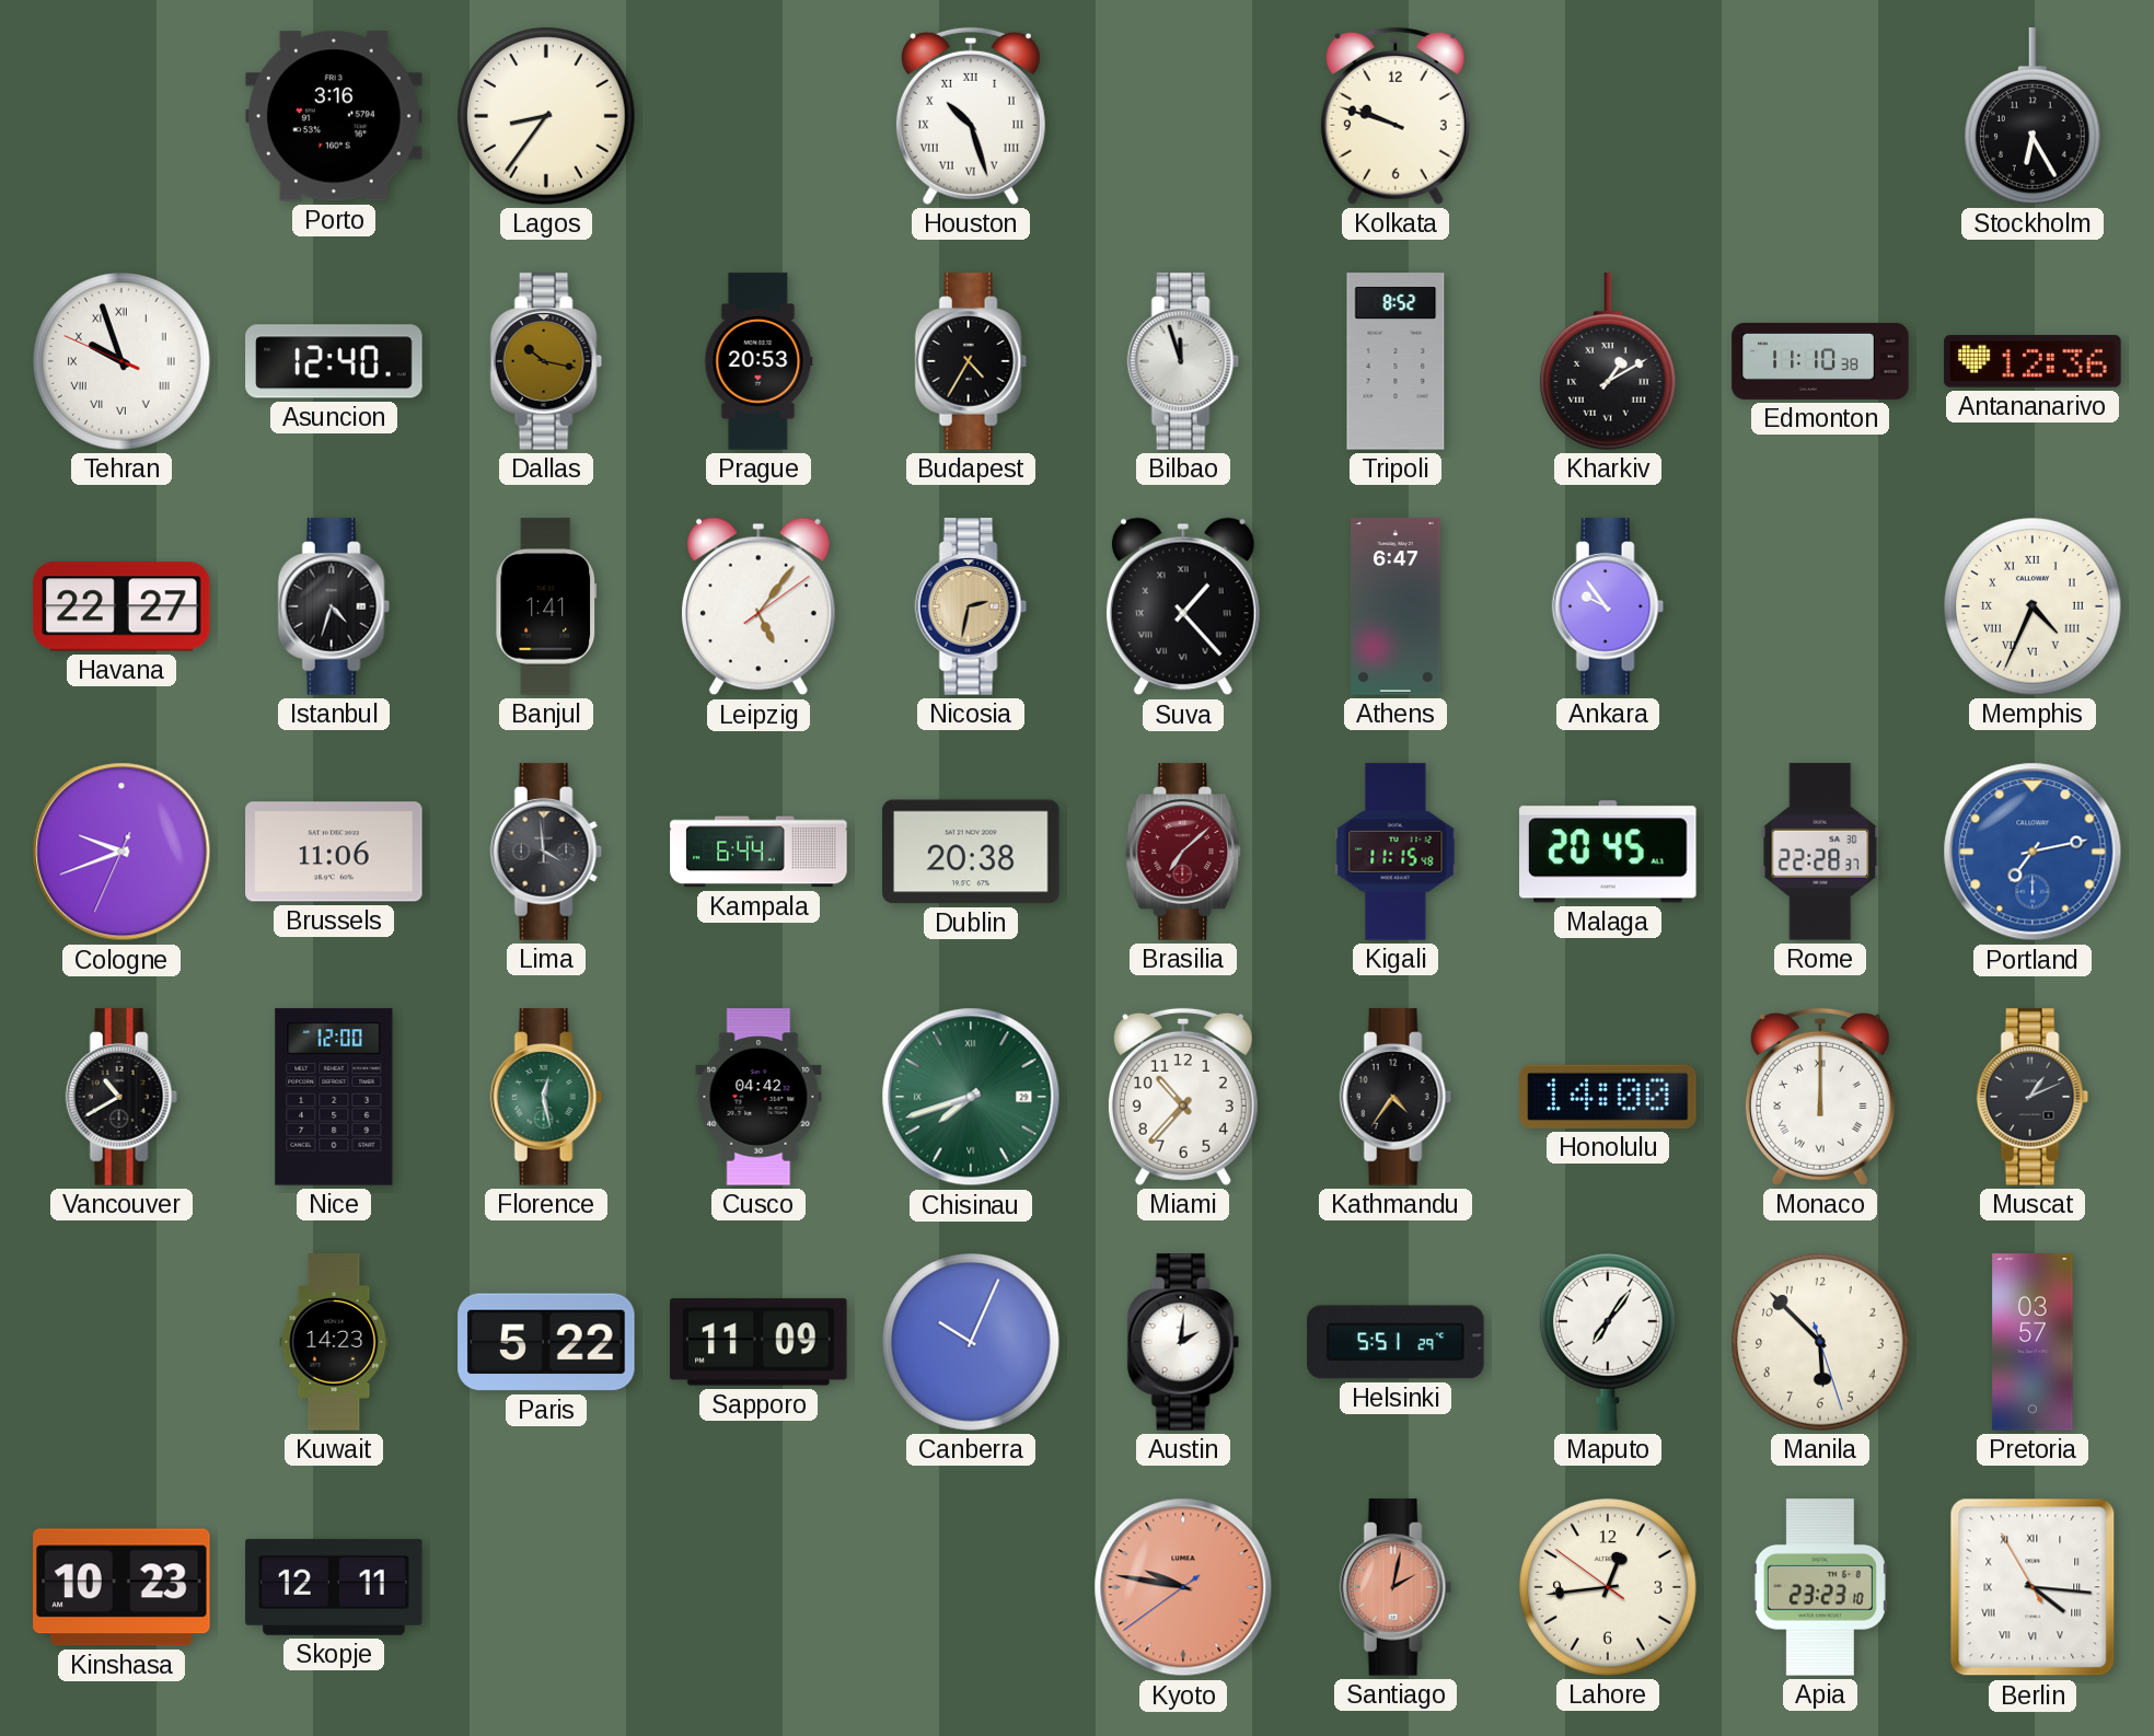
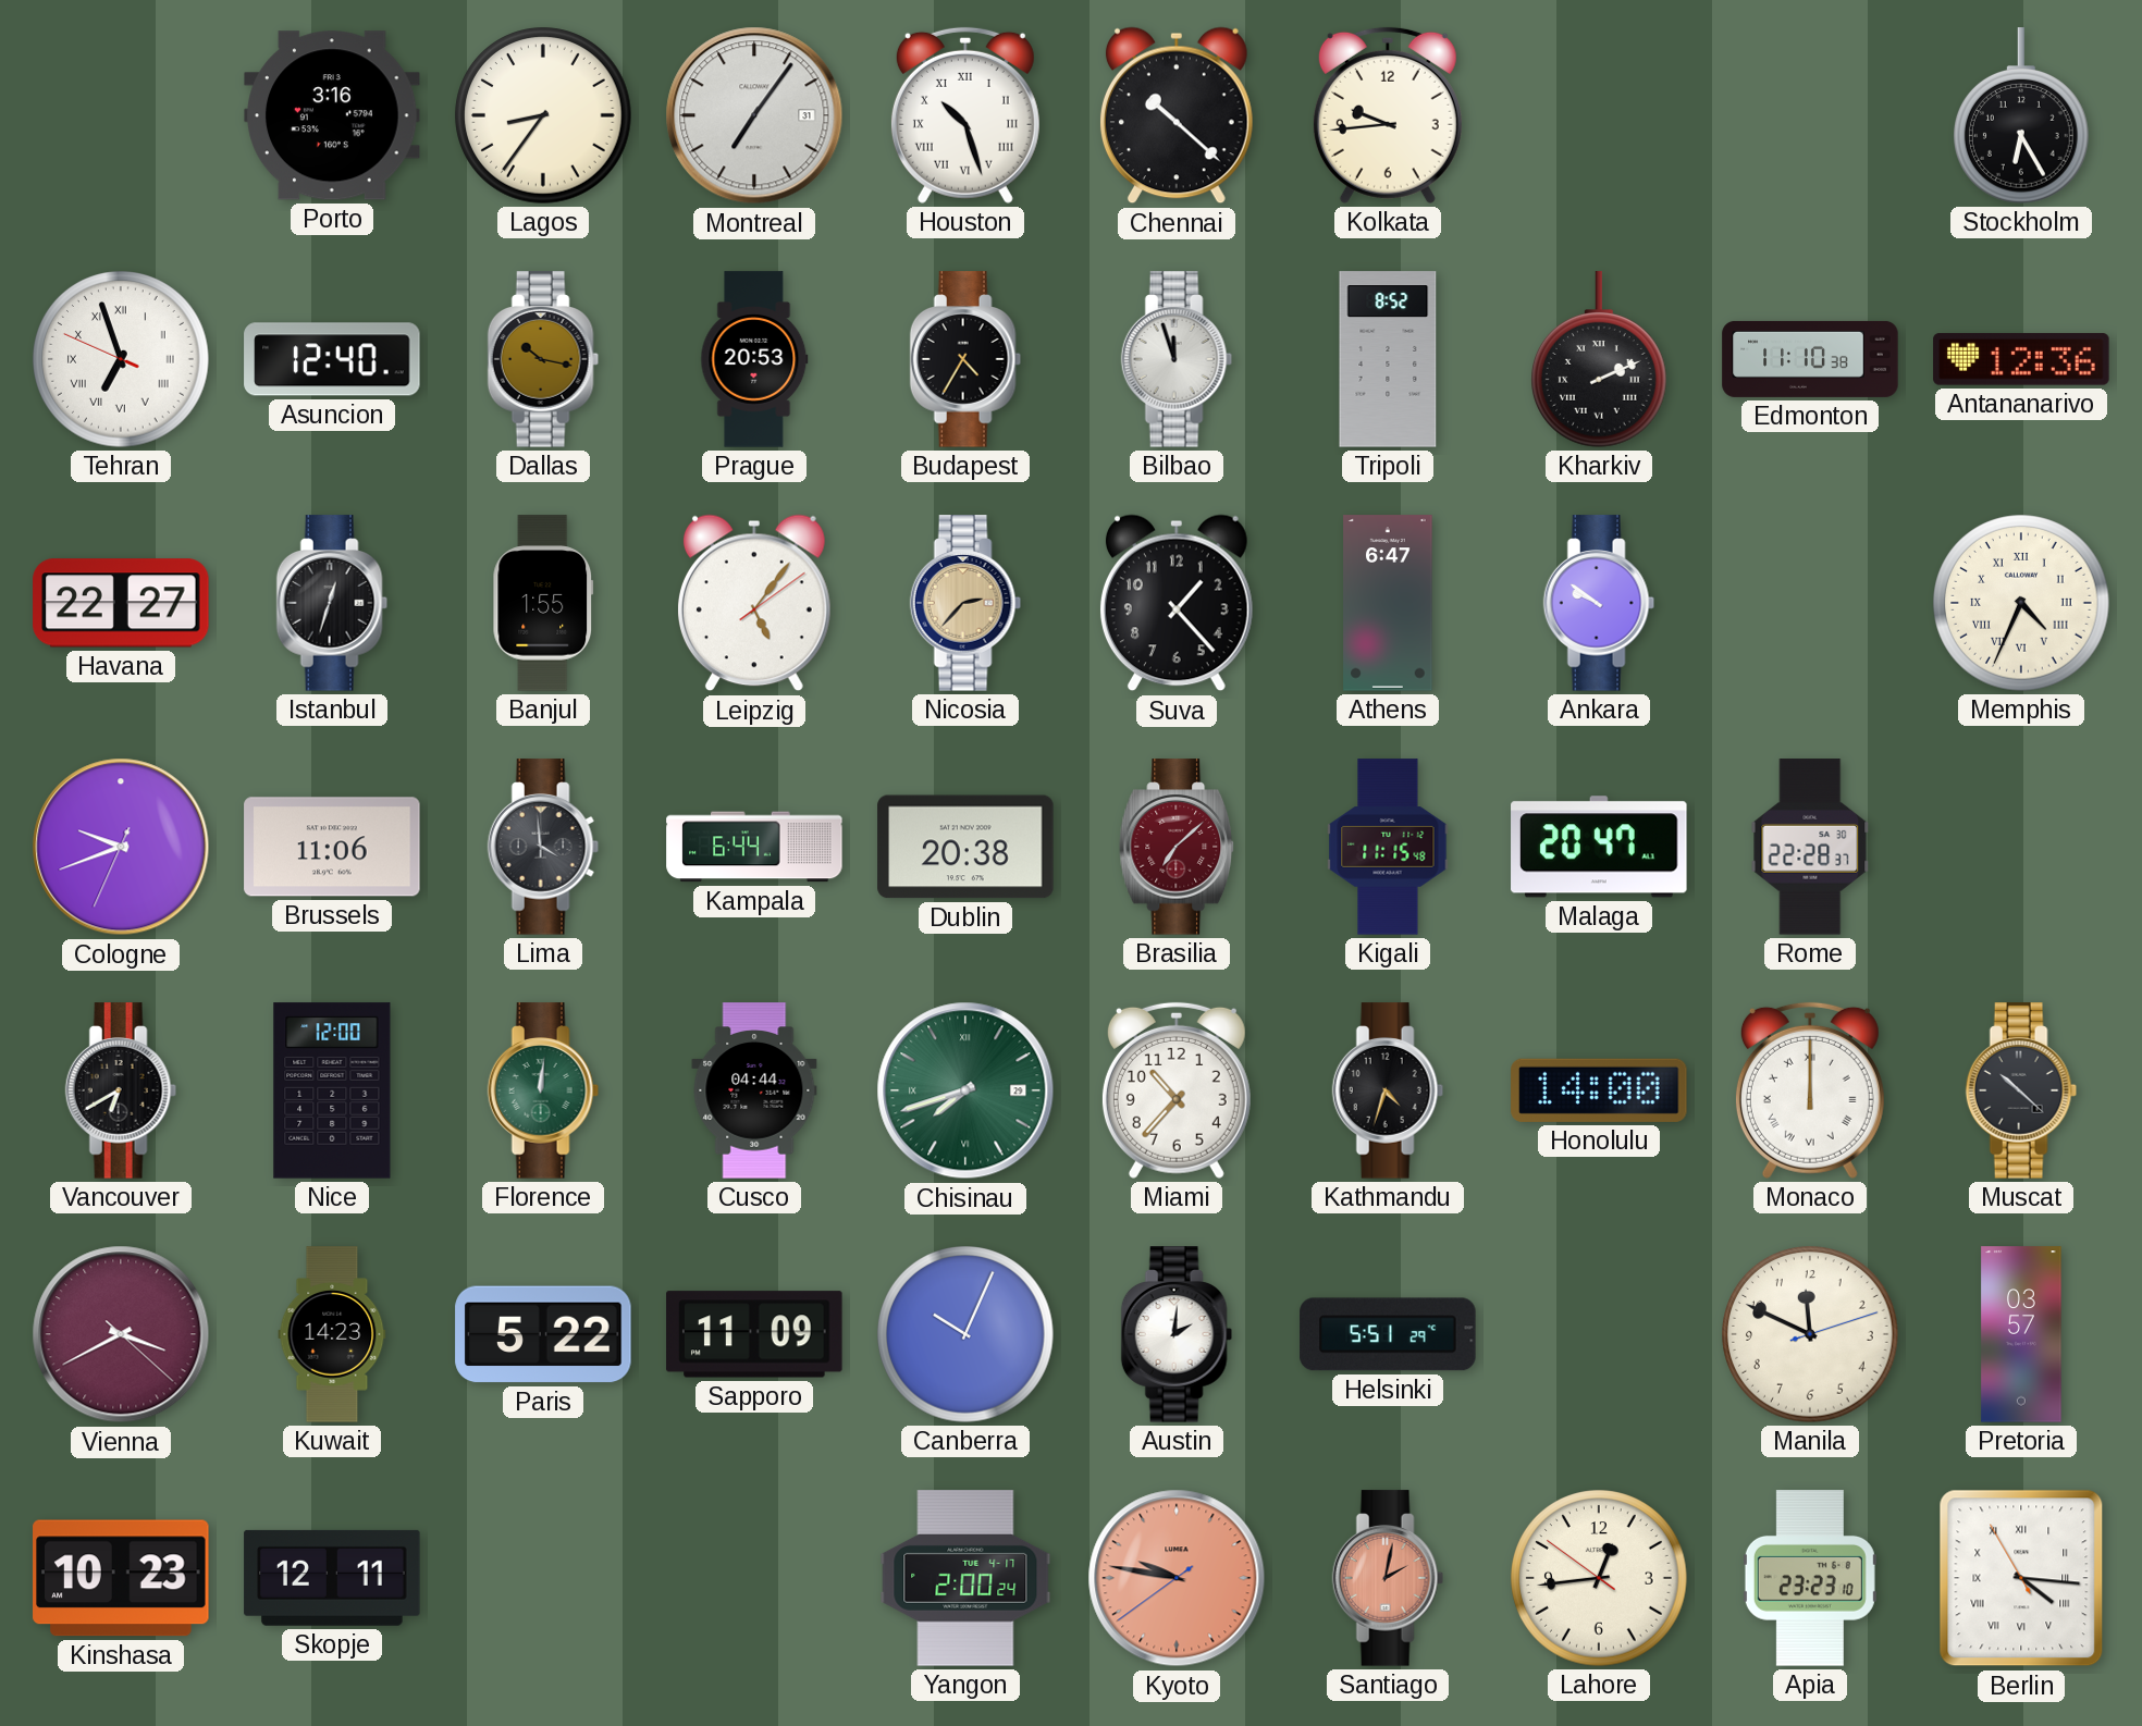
Montreal: none -> 7:06
Chennai: none -> 10:22
Kolkata: 9:48 -> 9:44
Tehran: 9:56 -> 6:56
Kharkiv: 1:10 -> 2:11
Istanbul: 4:33 -> 12:33
Banjul: 1:41 -> 1:55
Nicosia: 2:32 -> 2:37
Suva numerals: Roman -> Arabic
Ankara: 9:54 -> 9:51
Malaga: 20:45 -> 20:47
Portland: 7:13 -> none
Vancouver: 10:40 -> 6:40
Florence: 12:28 -> 12:01
Cusco: 04:42 -> 04:44
Kathmandu: 4:36 -> 4:33
Muscat: 1:11 -> 10:22
Vienna: none -> 3:40
Maputo: 7:06 -> none
Manila: 5:52 -> 11:49
Yangon: none -> 2:00
